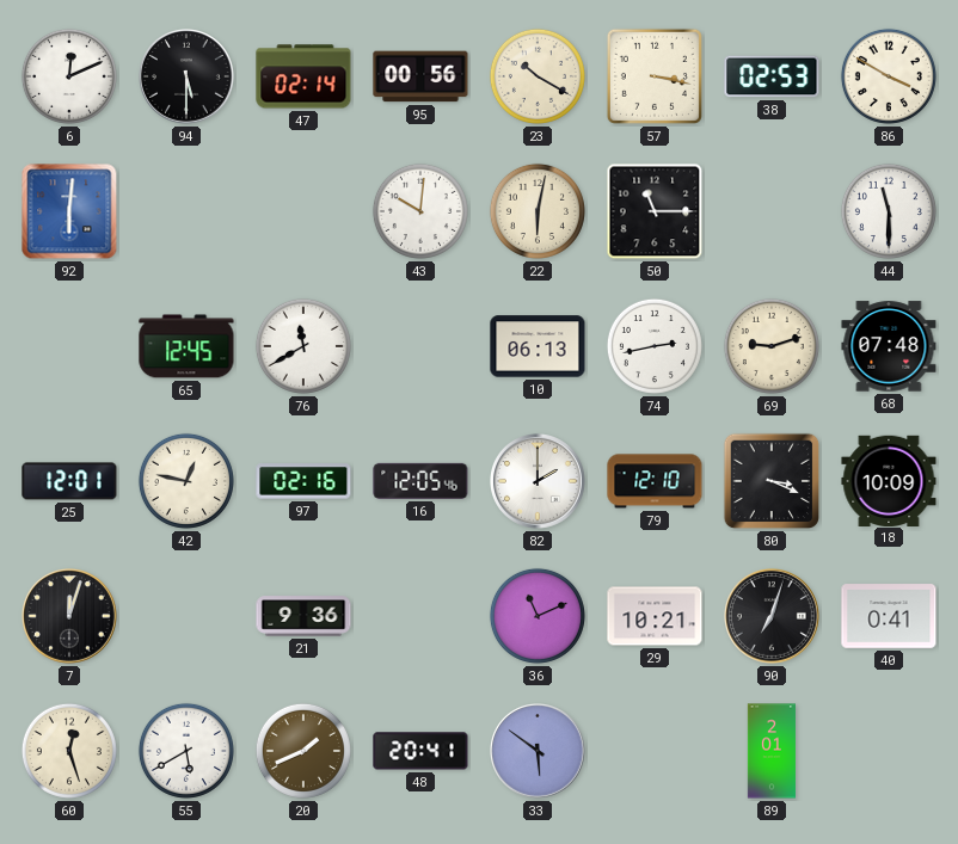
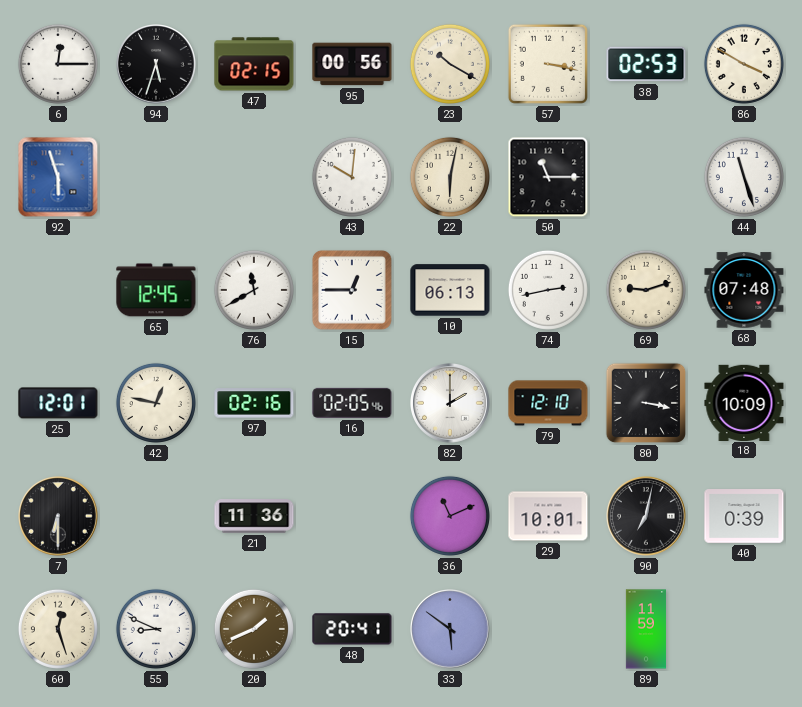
6: 12:11 -> 12:15
94: 5:30 -> 5:33
47: 02:14 -> 02:15
92: 6:01 -> 5:57
44: 11:30 -> 11:27
15: none -> 12:45
16: 12:05 -> 02:05
80: 3:19 -> 3:17
7: 12:03 -> 6:30
21: 9:36 -> 11:36
29: 10:21 -> 10:01
90: 7:03 -> 7:02
40: 0:41 -> 0:39
55: 5:40 -> 8:49
89: 2:01 -> 11:59
